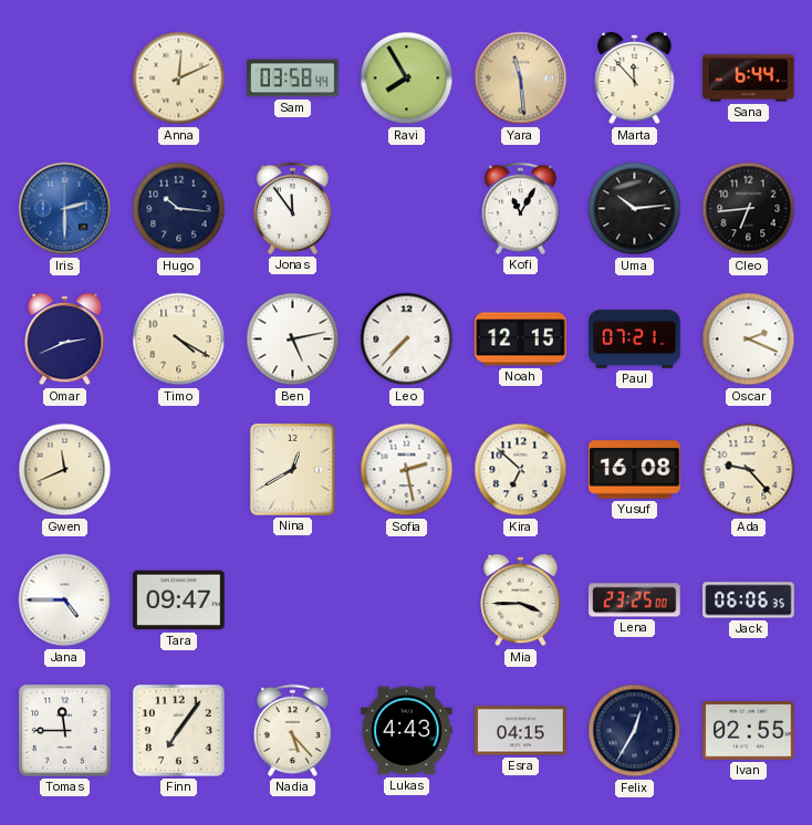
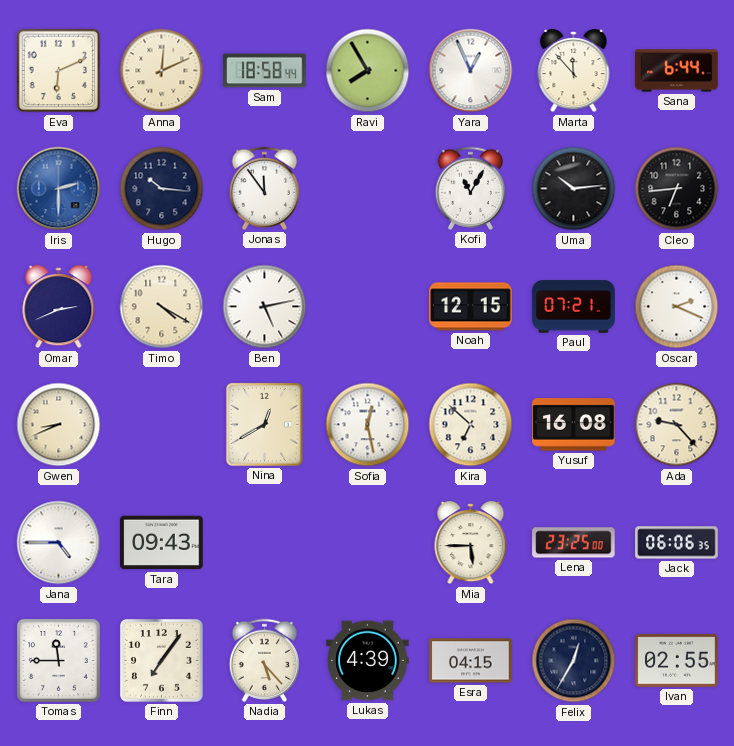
Eva: none -> 6:11
Sam: 03:58 -> 18:58
Yara: 11:29 -> 12:56
Yara dial: champagne -> white
Leo: 7:37 -> none
Gwen: 11:41 -> 8:41
Sofia: 2:28 -> 12:28
Tara: 09:47 -> 09:43
Mia: 3:45 -> 5:45
Lukas: 4:43 -> 4:39
